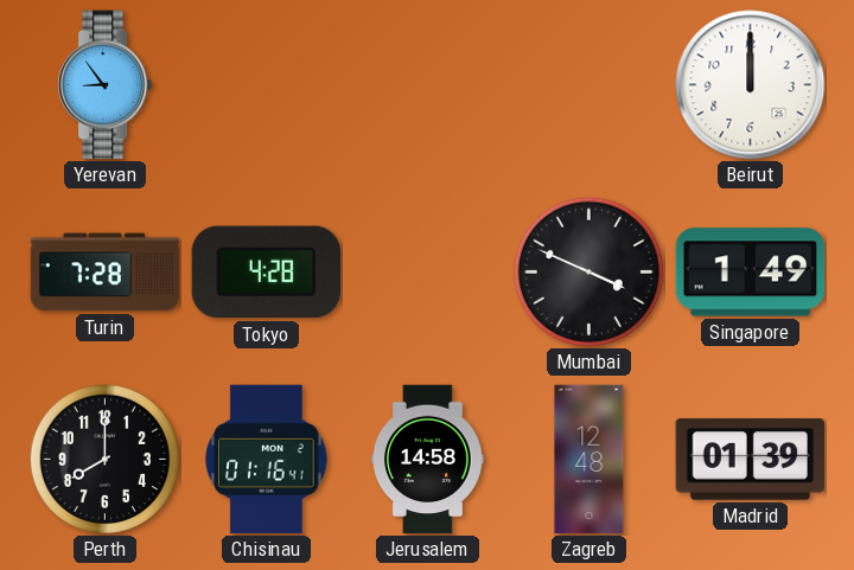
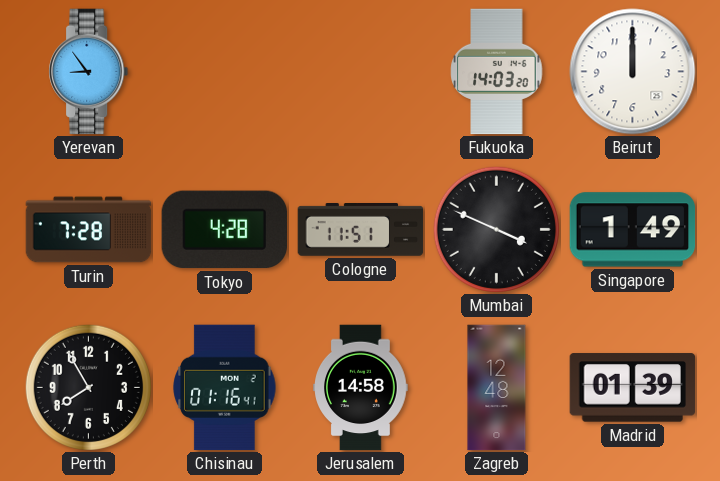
Fukuoka: none -> 14:03
Cologne: none -> 11:51
Perth: 8:00 -> 7:55
